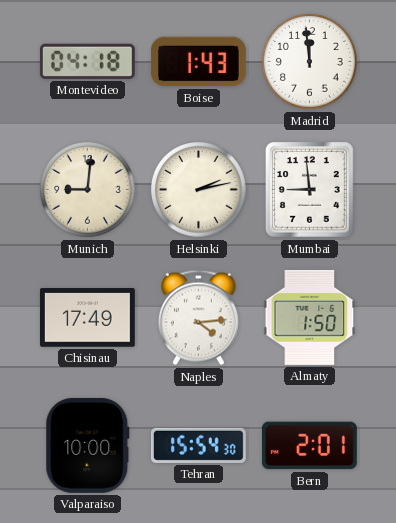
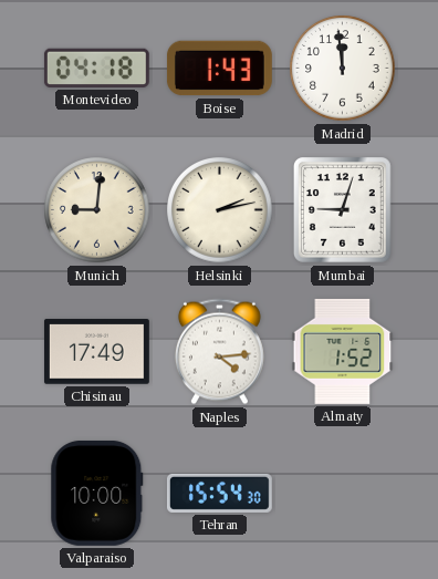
Mumbai: 8:59 -> 9:03
Almaty: 1:50 -> 1:52
Bern: 2:01 -> none
